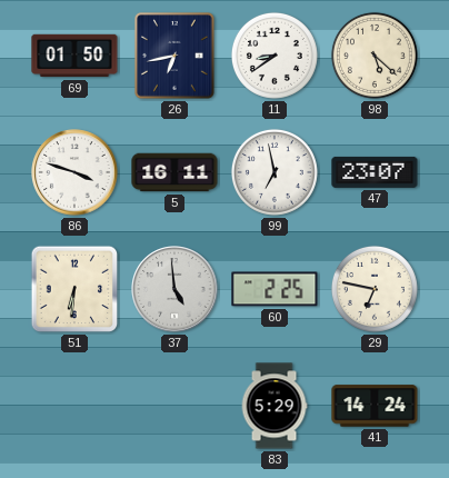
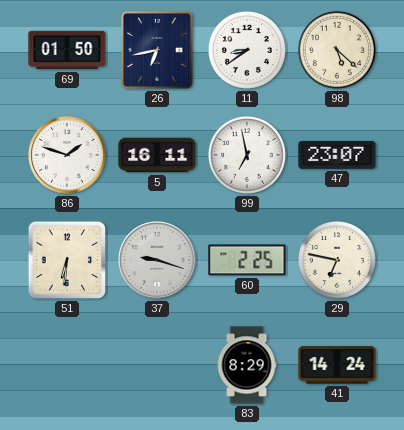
86: 3:48 -> 1:48
37: 4:59 -> 9:18
83: 5:29 -> 8:29
